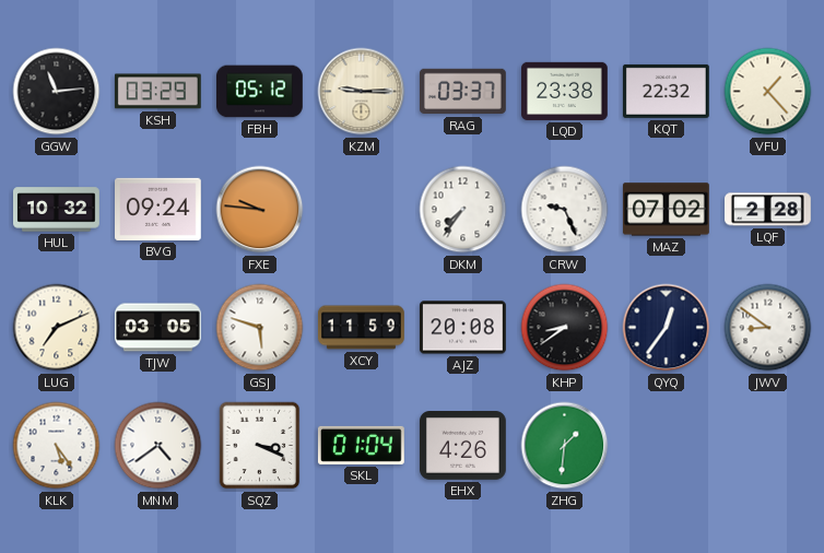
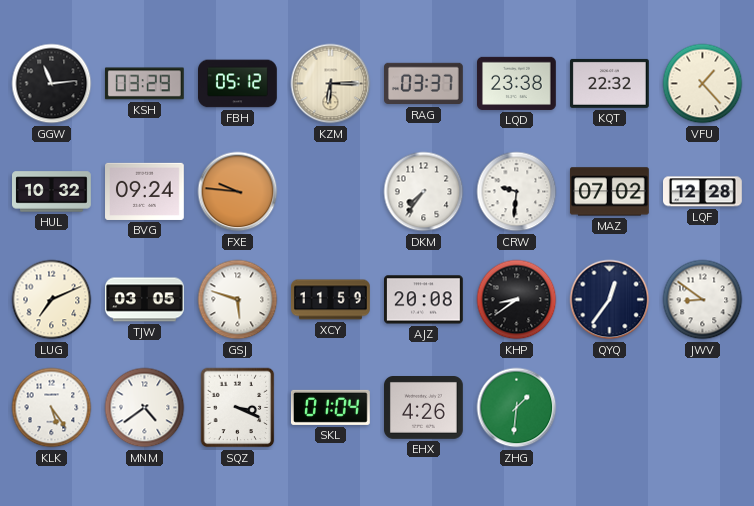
KZM: 9:15 -> 6:15
CRW: 9:26 -> 9:31
LQF: 2:28 -> 12:28
